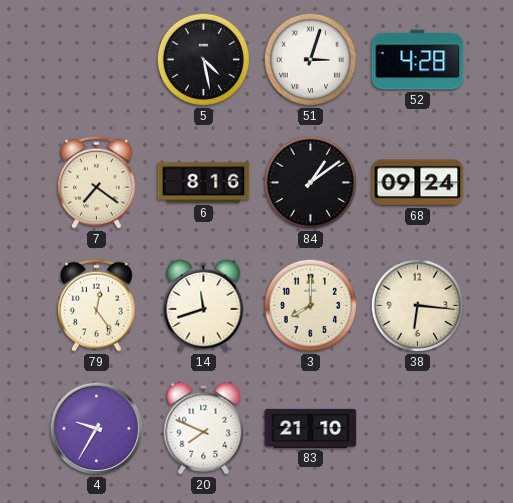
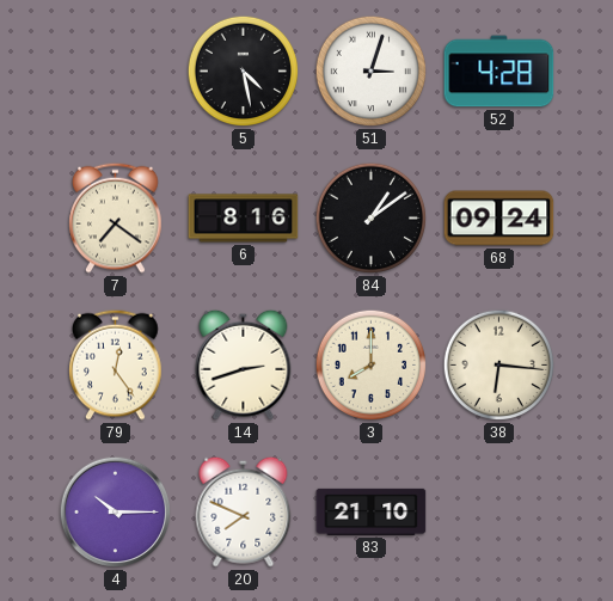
14: 11:42 -> 2:42
4: 9:35 -> 10:15
